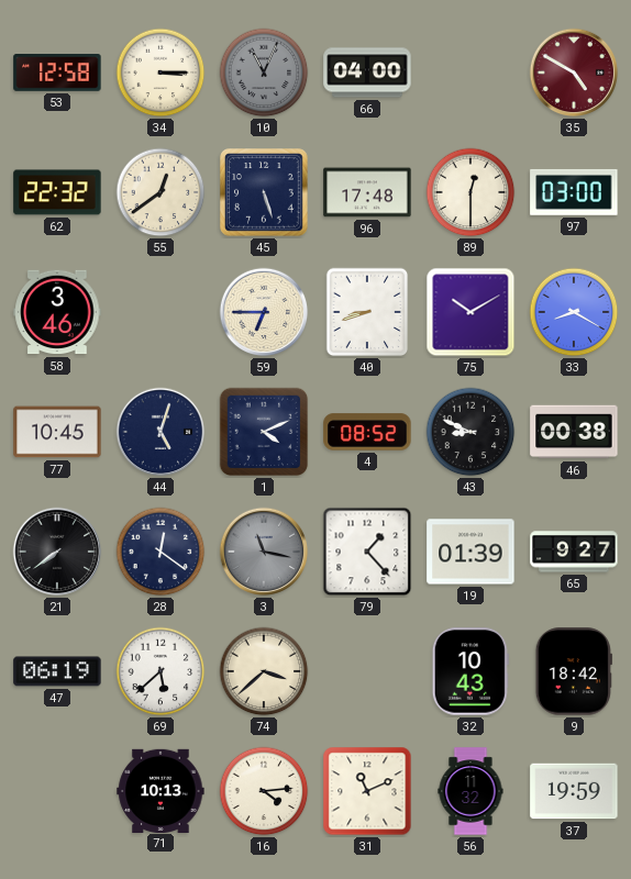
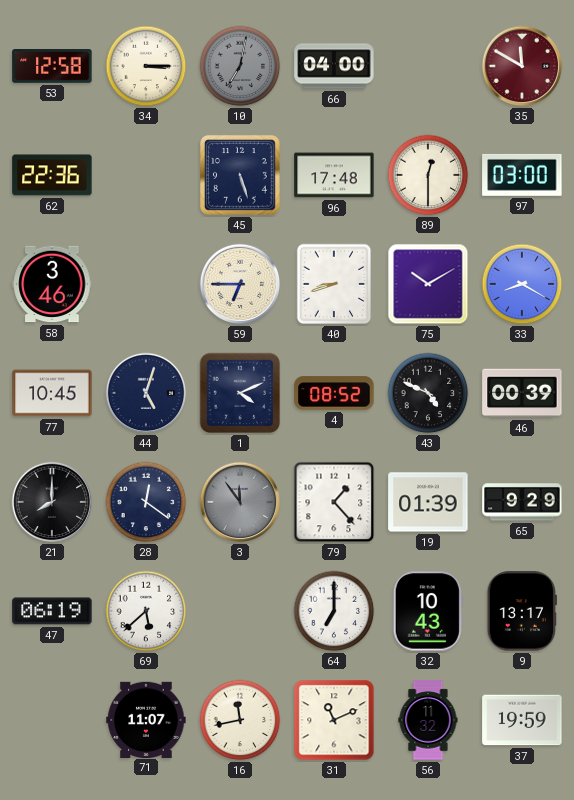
10: 11:04 -> 7:02
35: 4:50 -> 11:50
62: 22:32 -> 22:36
55: 12:39 -> none
43: 8:49 -> 4:49
46: 00:38 -> 00:39
21: 7:39 -> 8:00
3: 11:17 -> 11:54
65: 9:27 -> 9:29
74: 3:38 -> none
64: none -> 7:00
9: 18:42 -> 13:17
71: 10:13 -> 11:07
16: 4:14 -> 11:43
